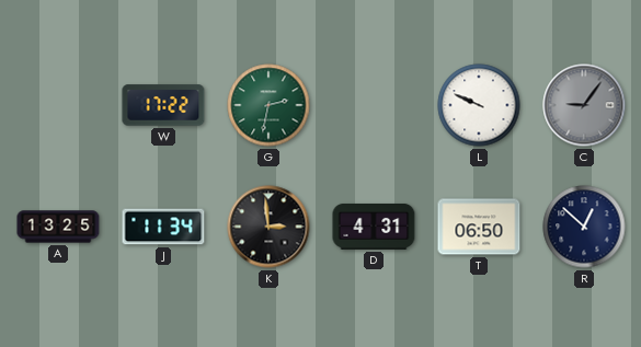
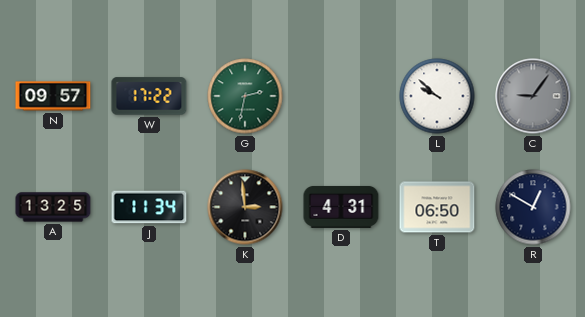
N: none -> 09:57
L: 9:49 -> 9:52
R: 12:52 -> 12:50
